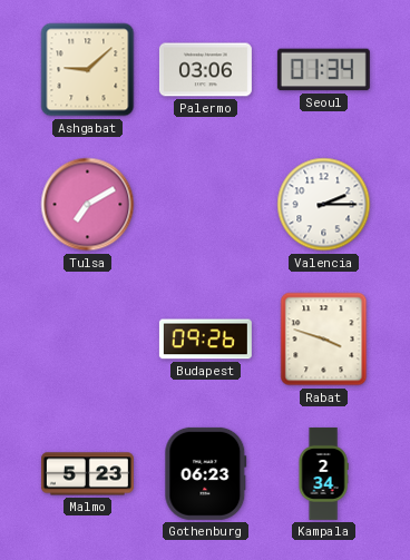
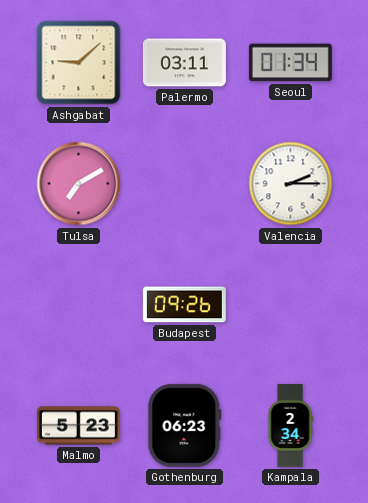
Palermo: 03:06 -> 03:11
Rabat: 3:48 -> none
